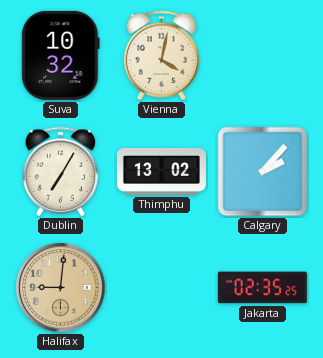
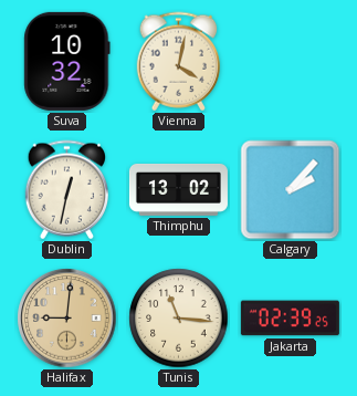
Dublin: 7:05 -> 12:32
Tunis: none -> 11:16
Jakarta: 02:35 -> 02:39
